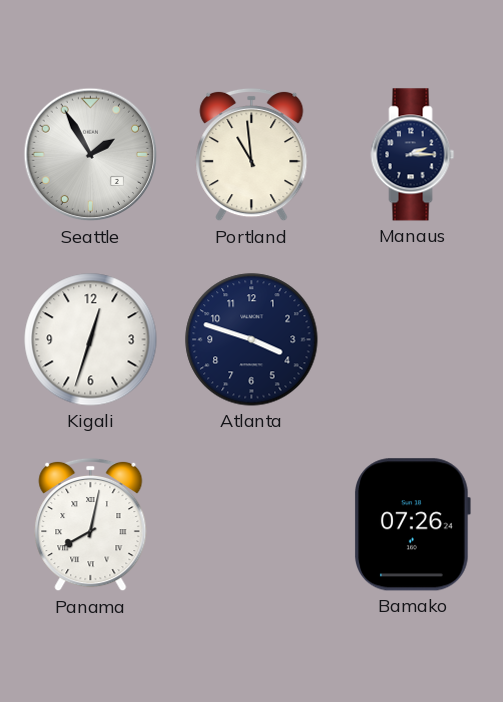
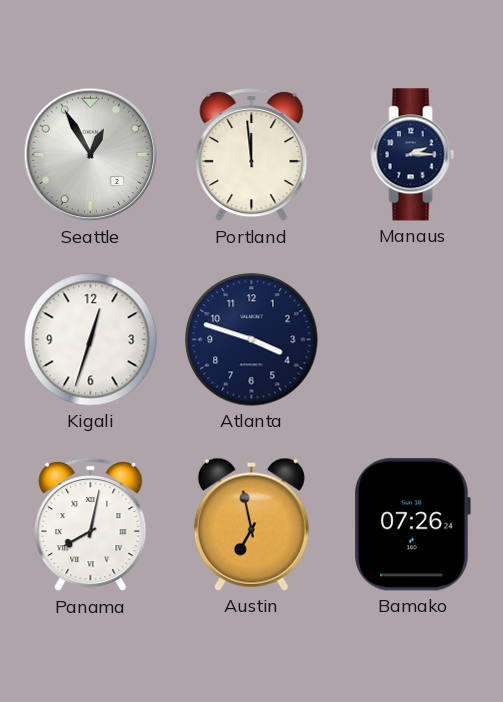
Seattle: 1:55 -> 12:55
Portland: 10:59 -> 11:59
Austin: none -> 6:58
